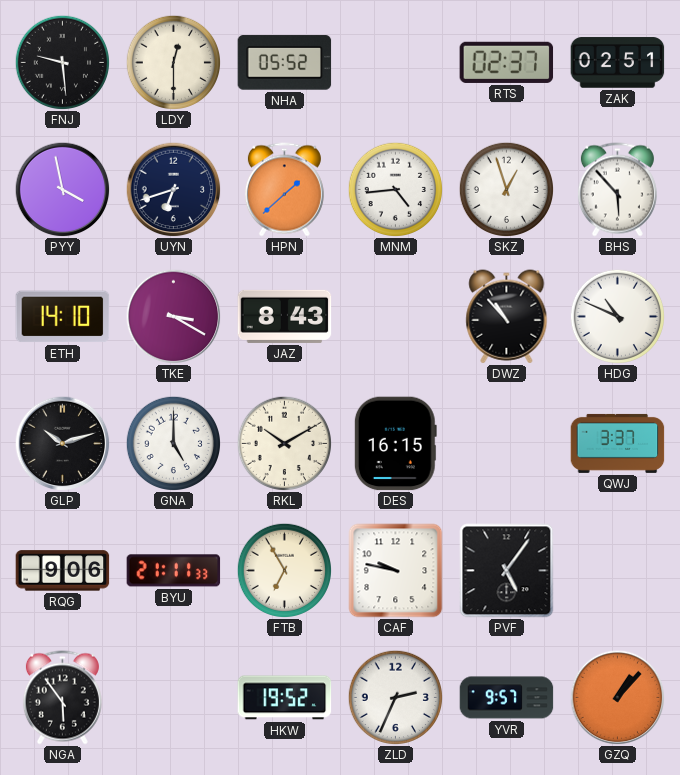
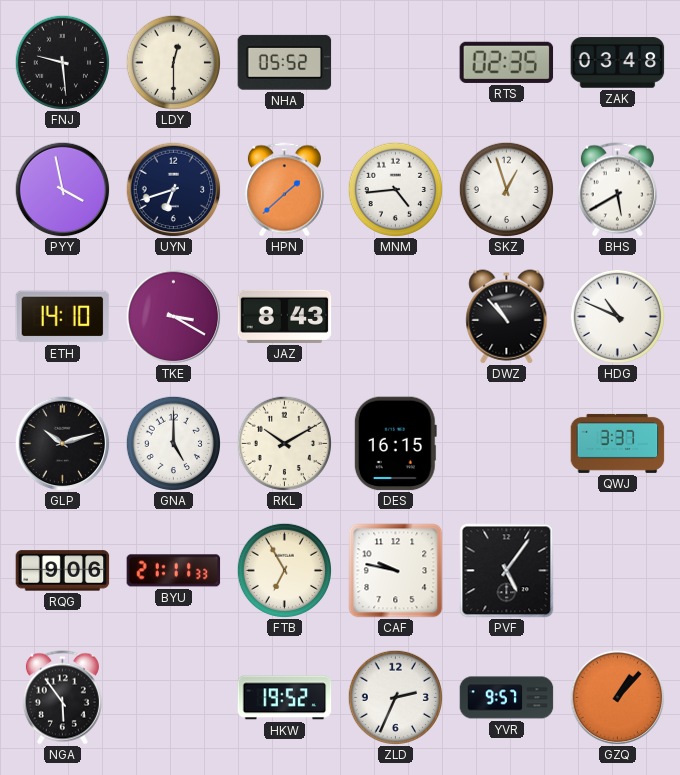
RTS: 02:37 -> 02:35
ZAK: 02:51 -> 03:48
BHS: 5:53 -> 5:40
